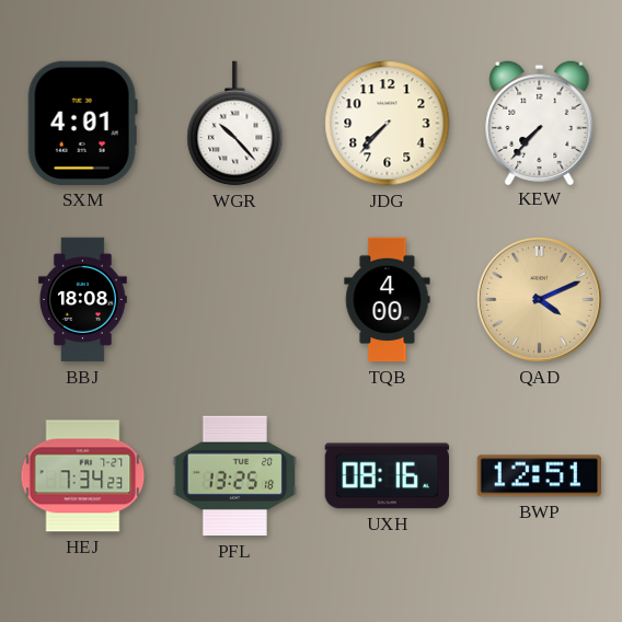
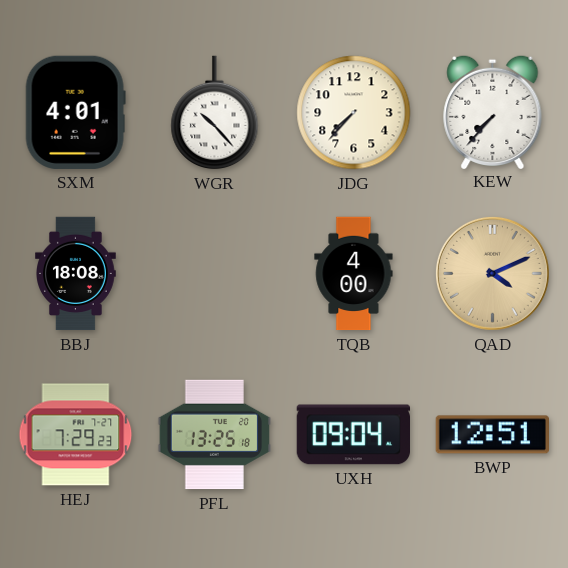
HEJ: 7:34 -> 7:29
UXH: 08:16 -> 09:04
